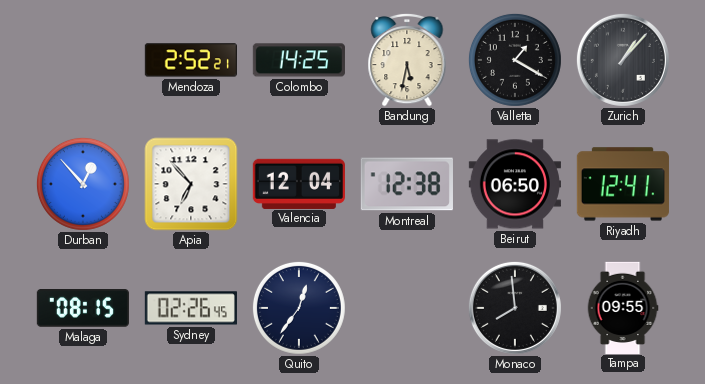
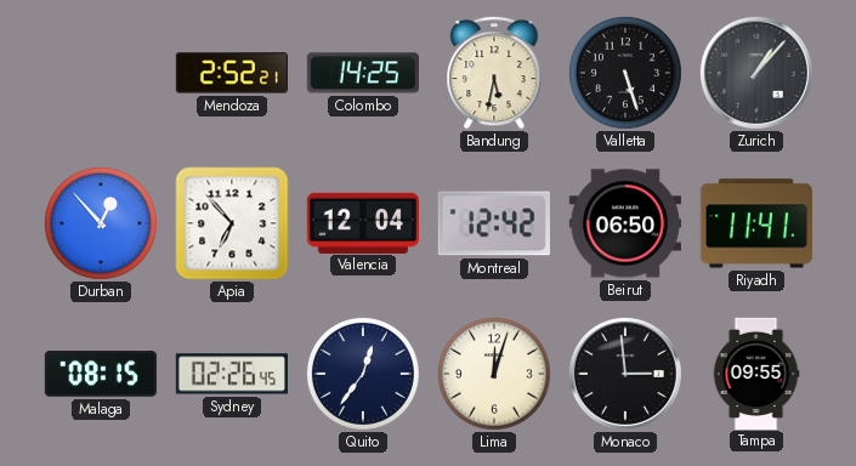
Valletta: 1:20 -> 5:27
Montreal: 12:38 -> 12:42
Riyadh: 12:41 -> 11:41
Lima: none -> 12:03
Monaco: 7:59 -> 2:59
